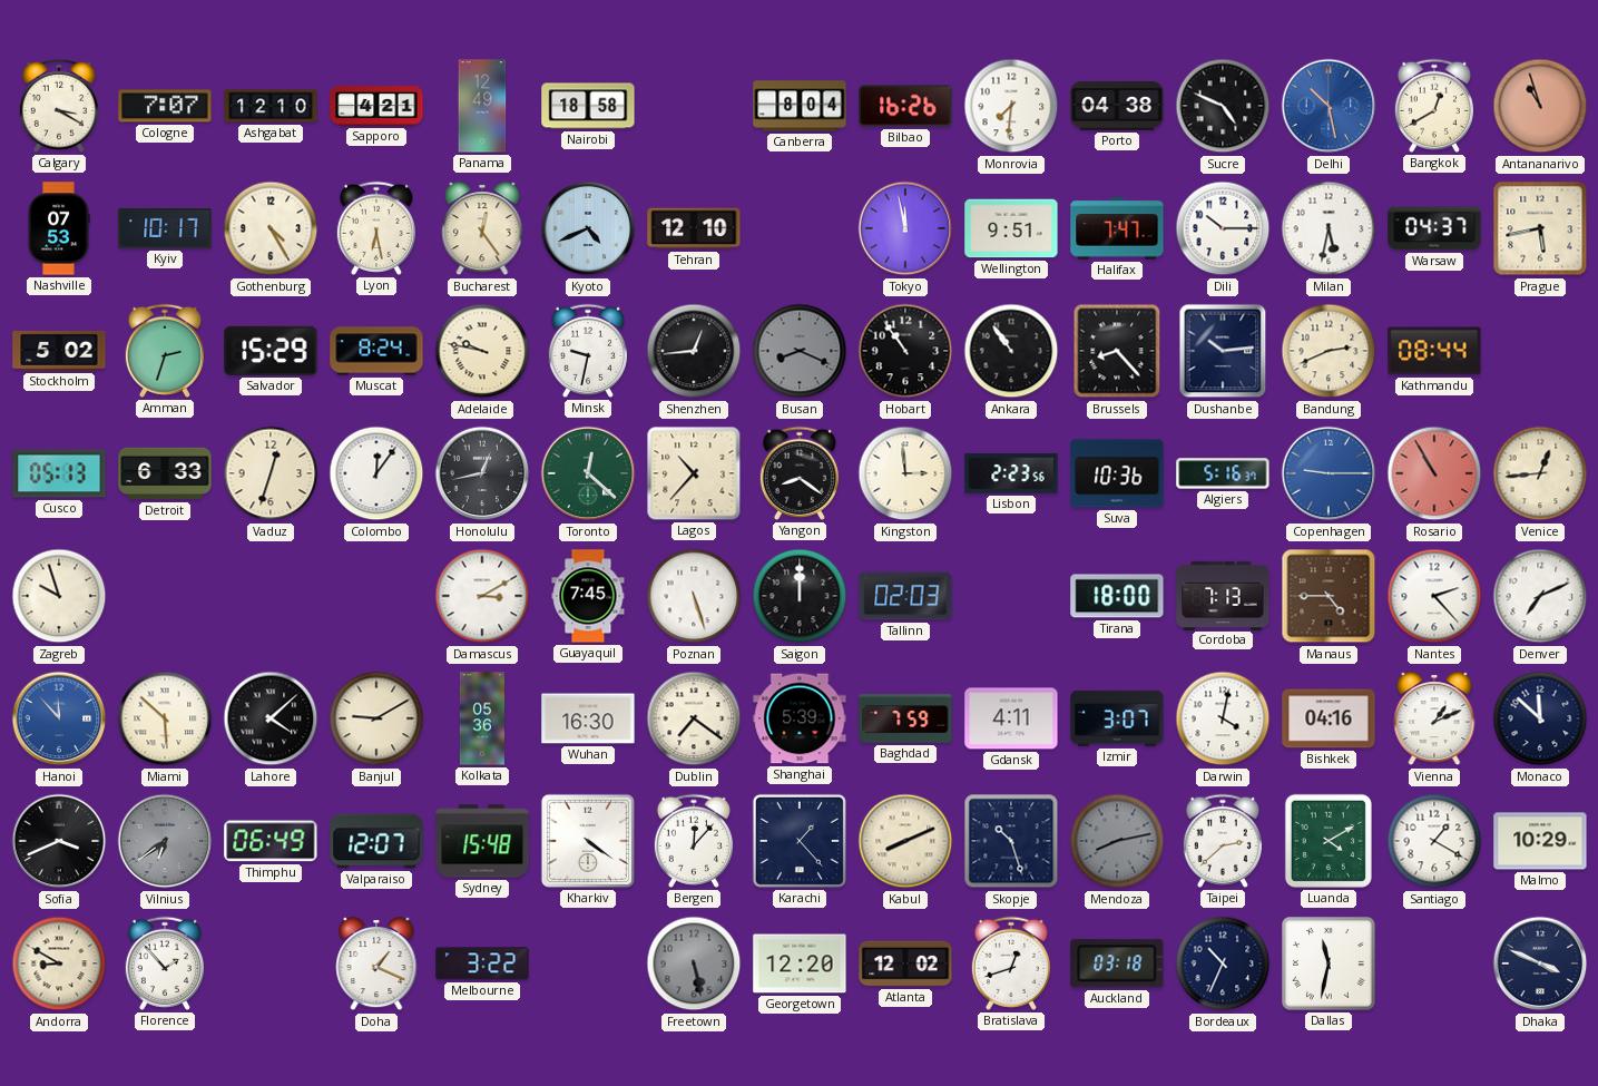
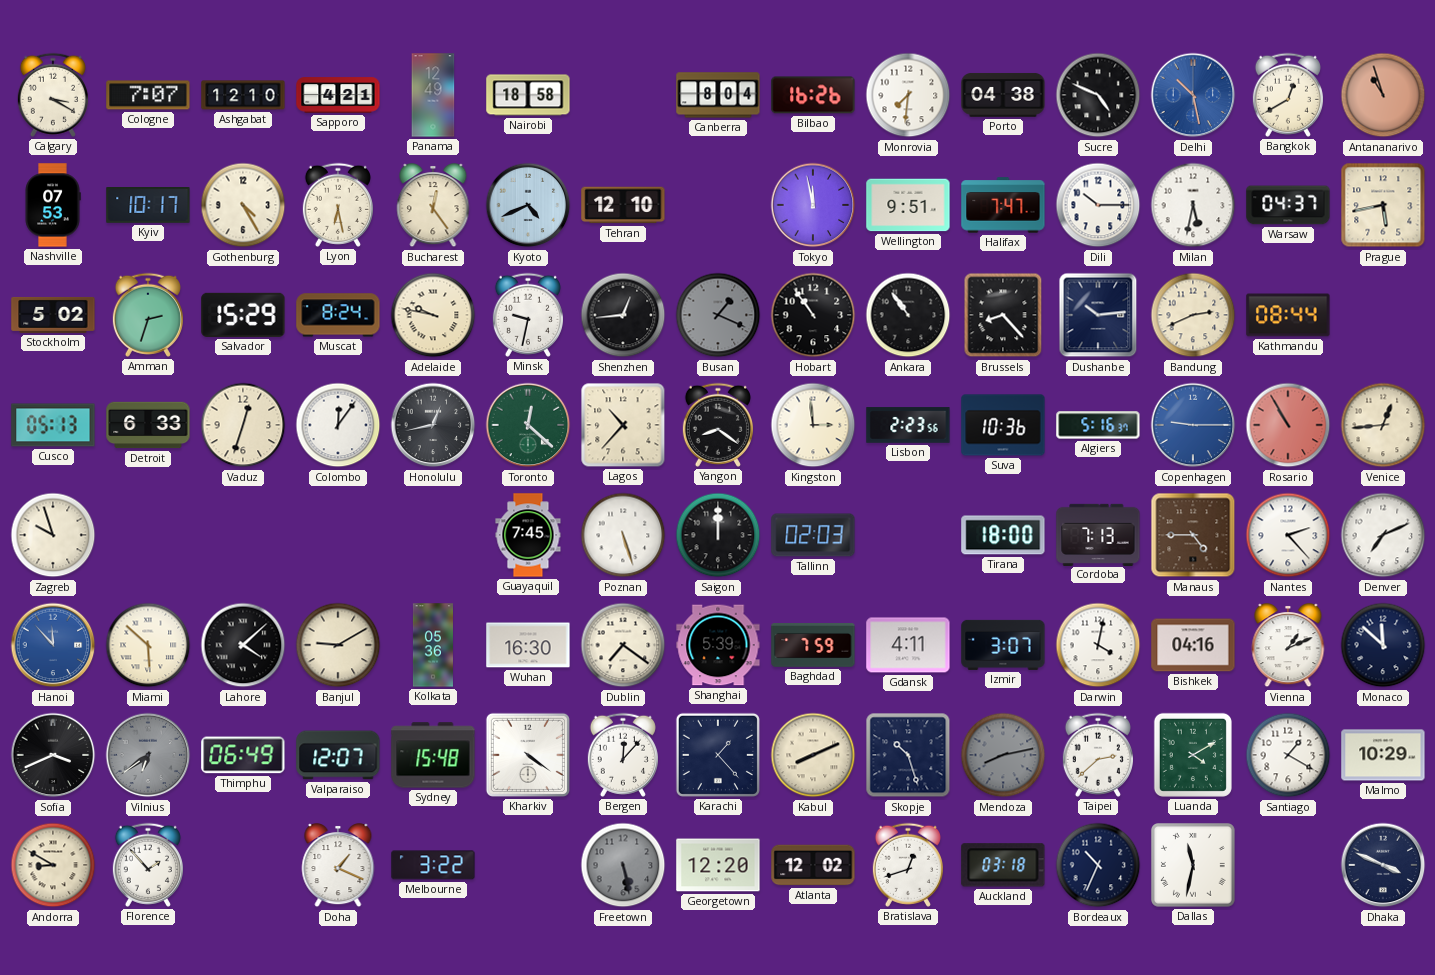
Busan: 8:19 -> 1:19
Damascus: 3:10 -> none
